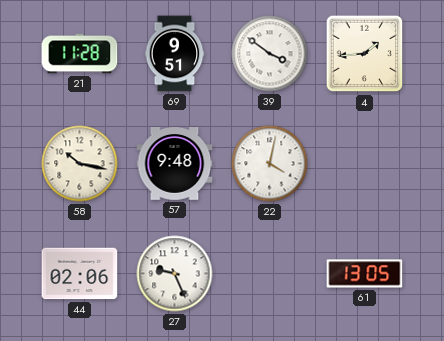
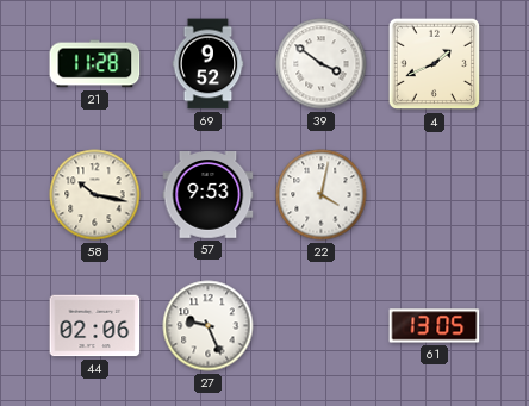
69: 9:51 -> 9:52
4: 1:44 -> 1:41
57: 9:48 -> 9:53
